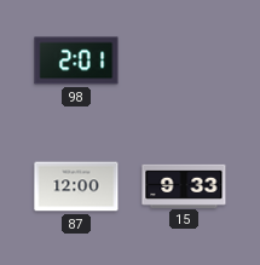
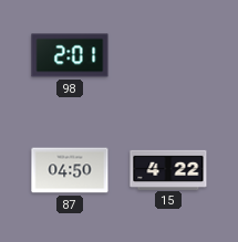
87: 12:00 -> 04:50
15: 9:33 -> 4:22
